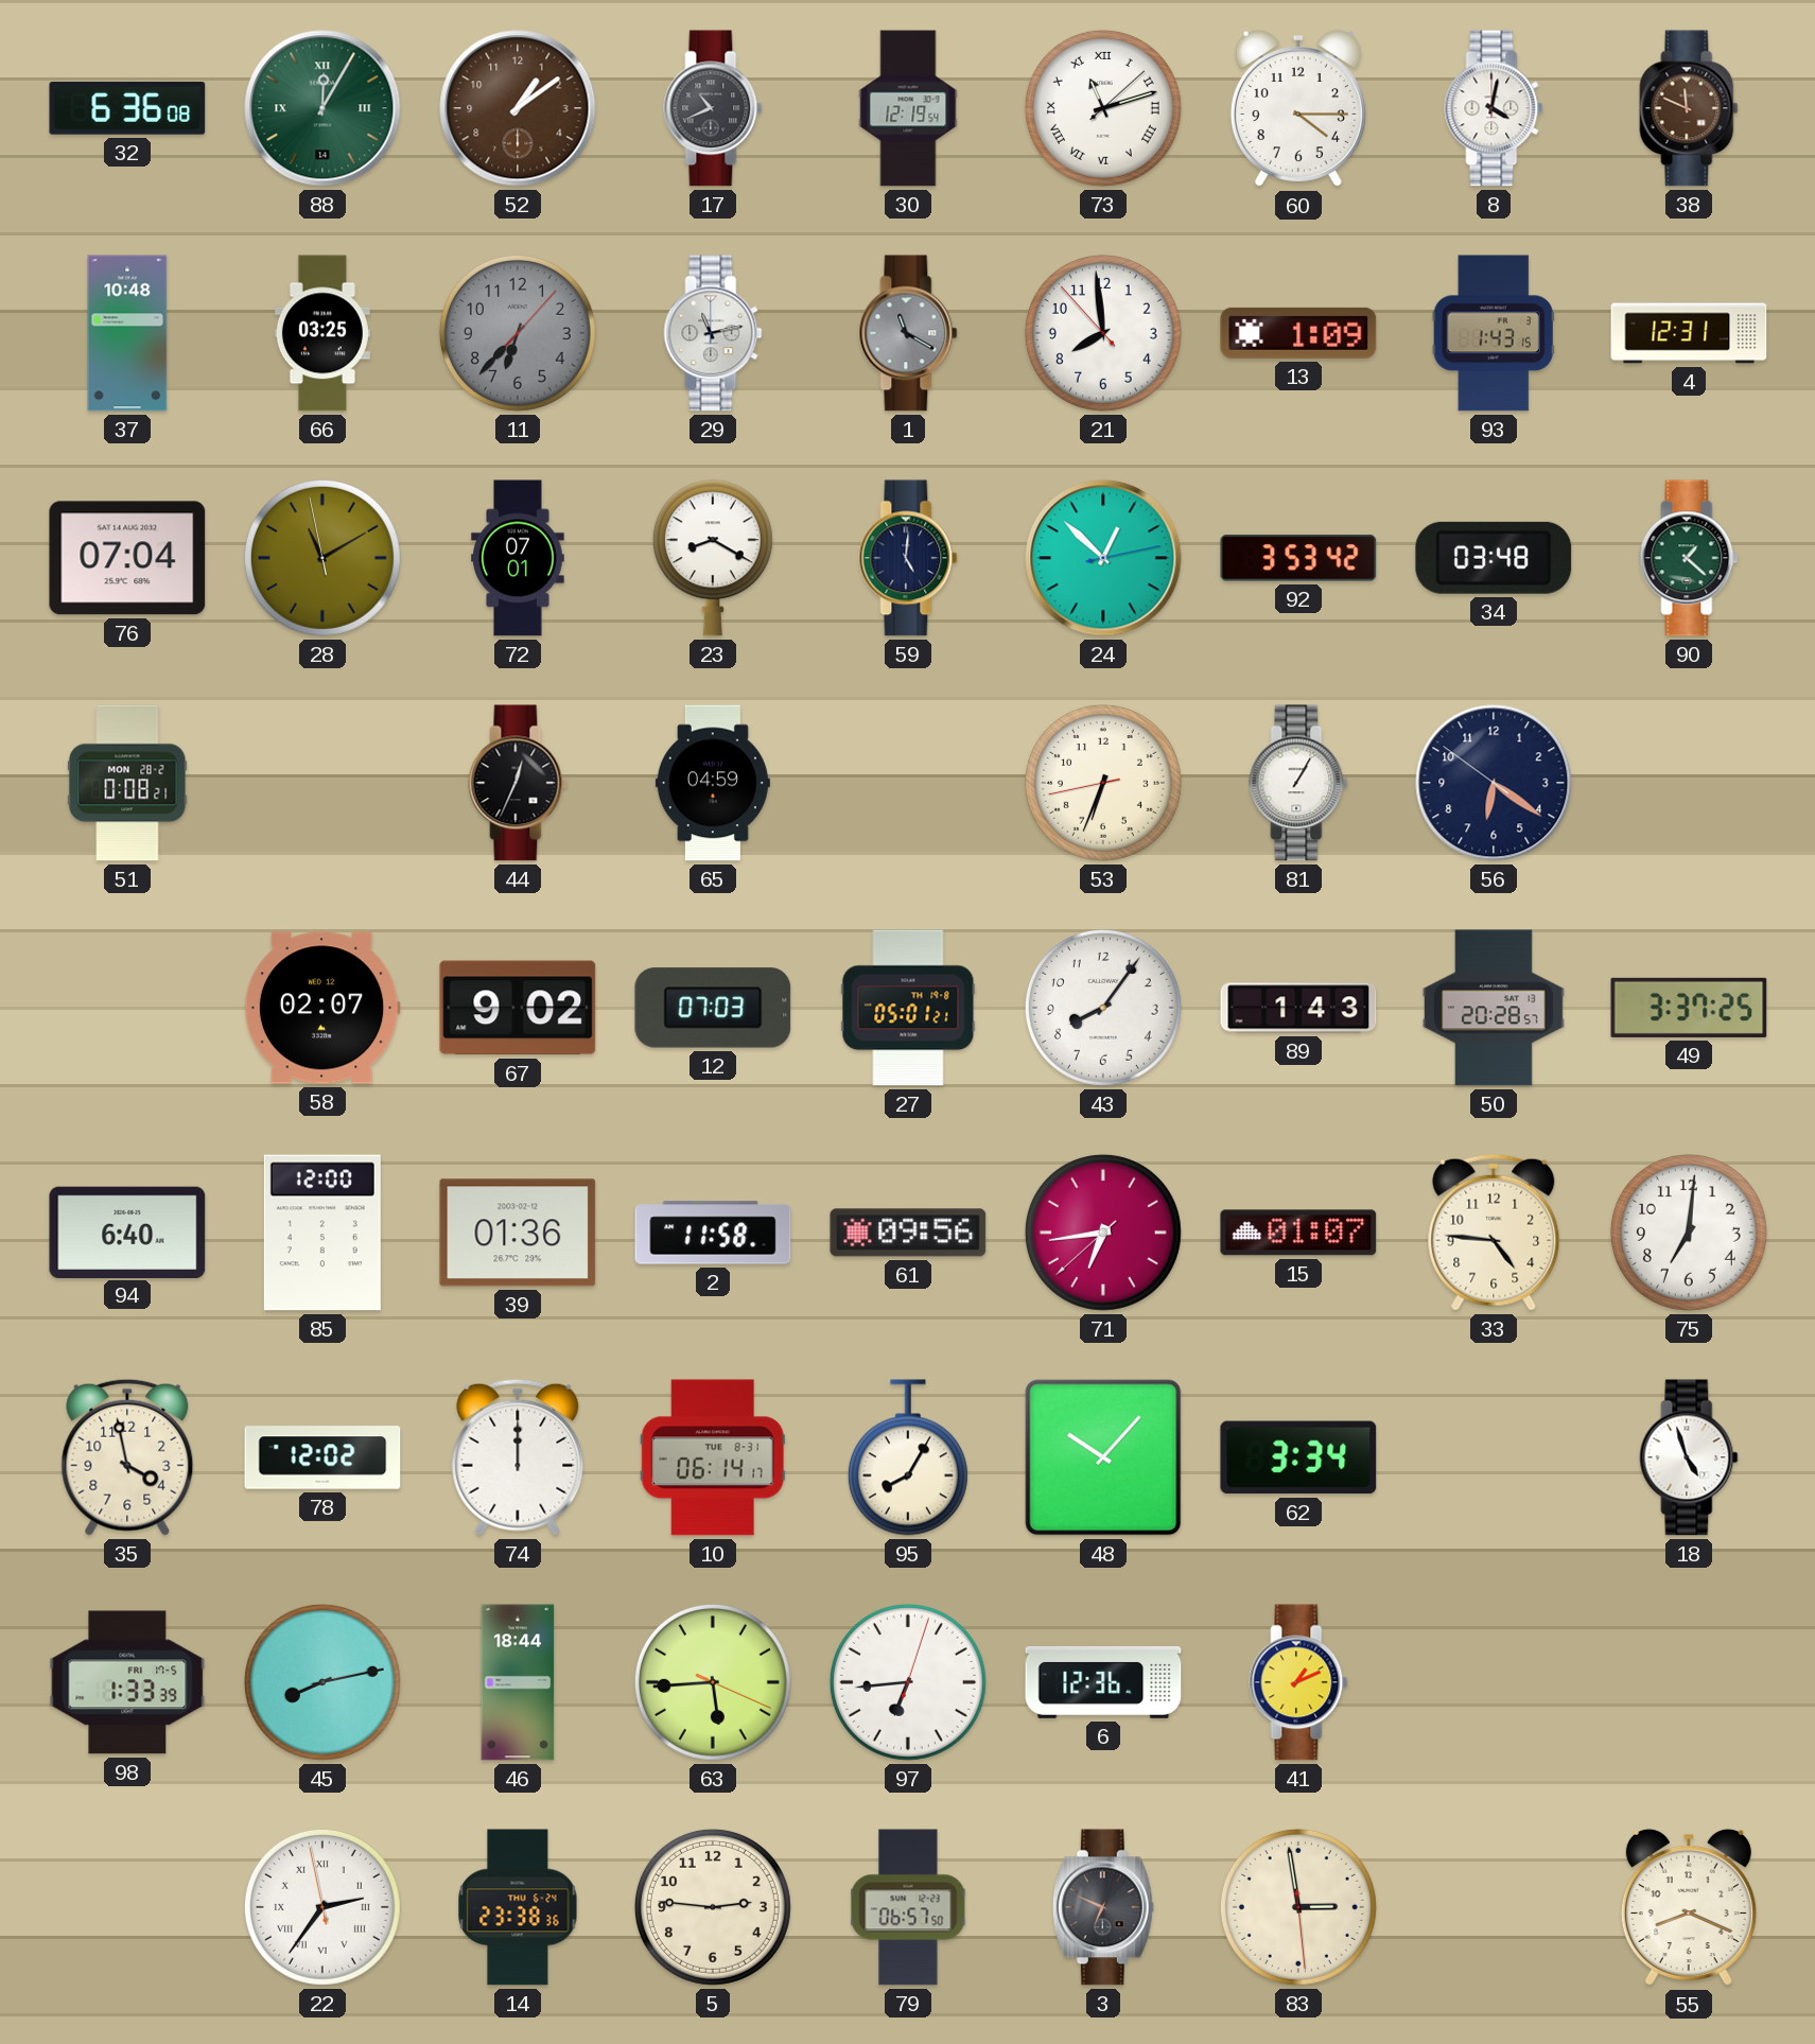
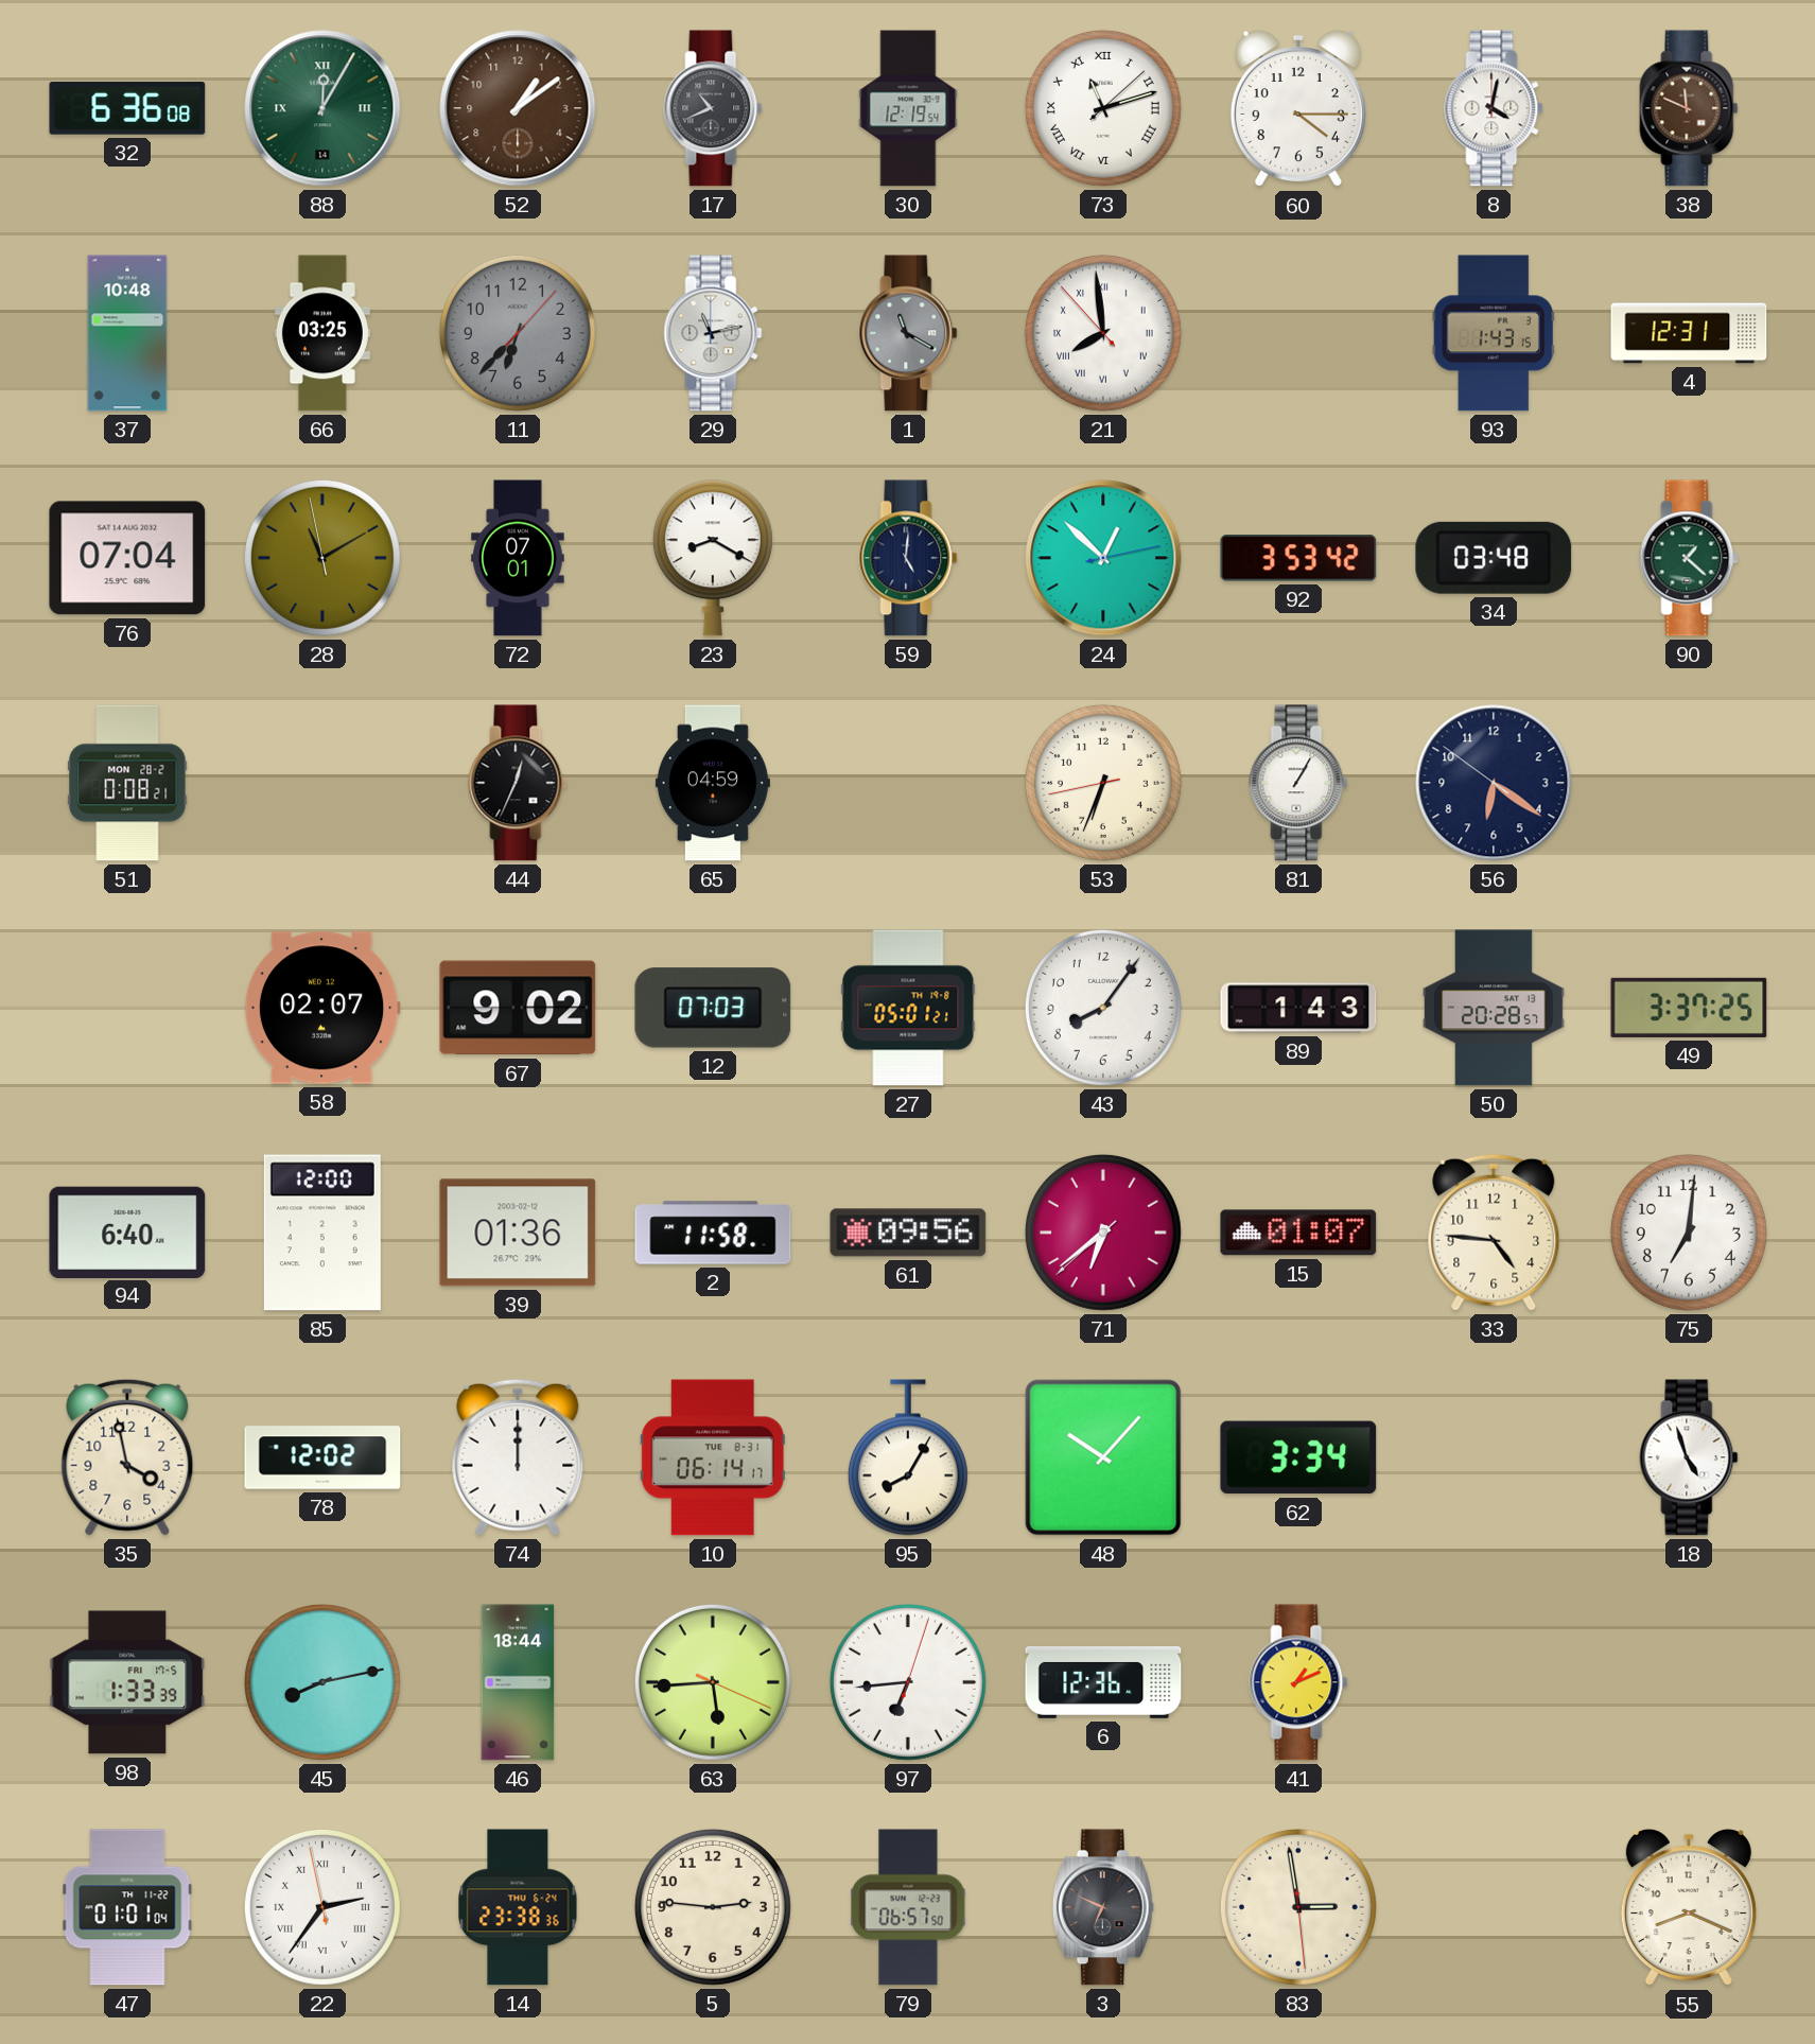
21 numerals: Arabic -> Roman
13: 1:09 -> none
71: 6:43 -> 6:38
47: none -> 01:01
